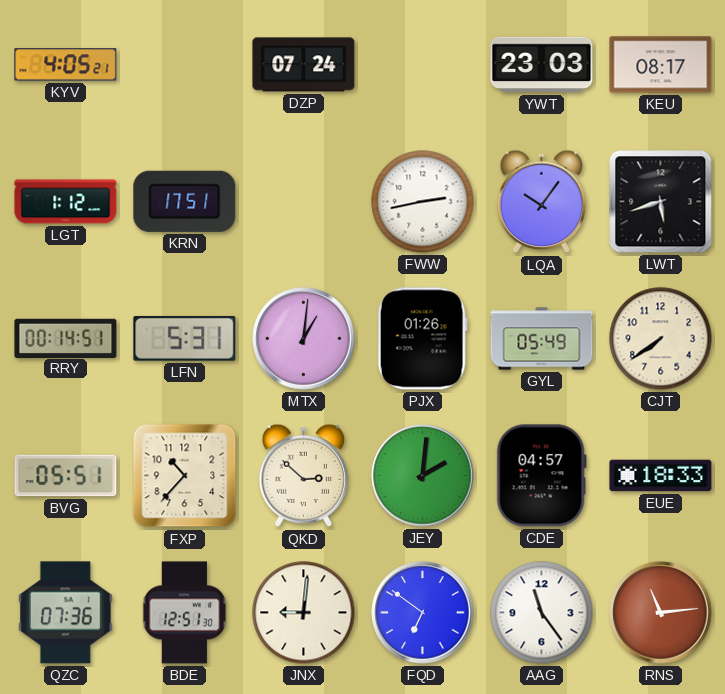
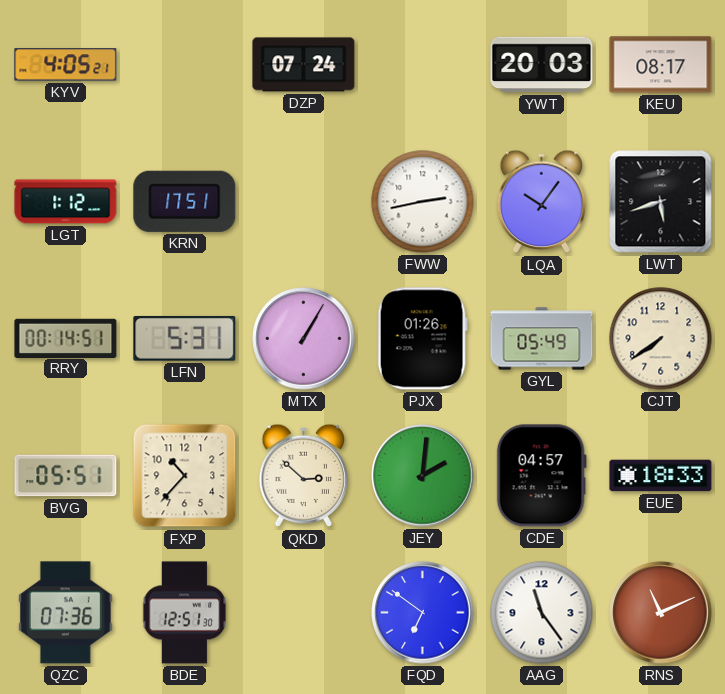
YWT: 23:03 -> 20:03
MTX: 1:01 -> 1:05
JNX: 9:01 -> none
RNS: 11:14 -> 11:11
